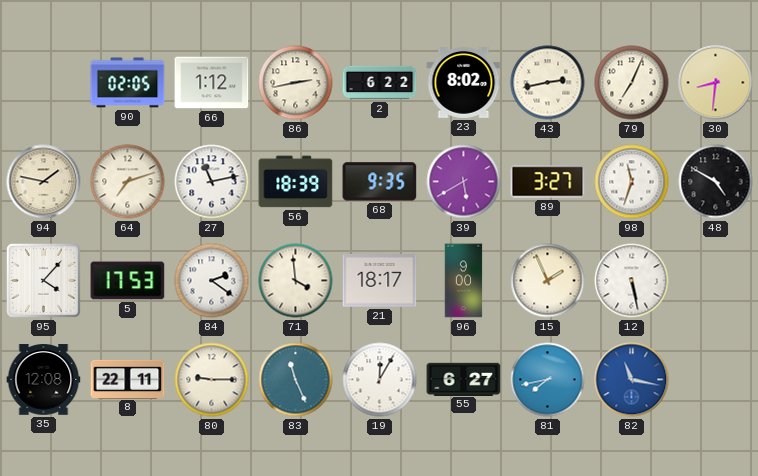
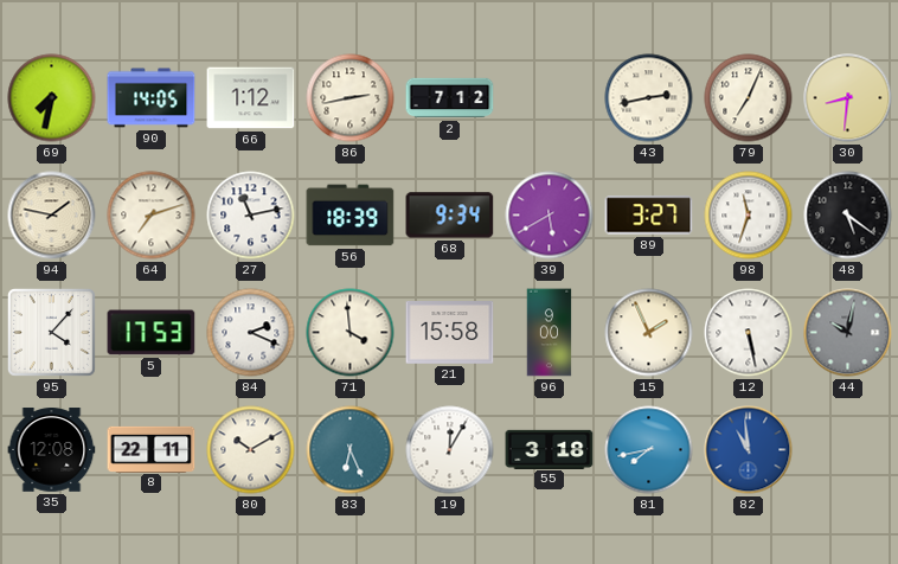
69: none -> 7:32
90: 02:05 -> 14:05
2: 6:22 -> 7:12
23: 8:02 -> none
68: 9:35 -> 9:34
48: 4:50 -> 5:21
84: 2:21 -> 2:19
21: 18:17 -> 15:58
44: none -> 10:02
80: 9:15 -> 10:10
83: 11:26 -> 6:26
55: 6:27 -> 3:18
82: 11:17 -> 10:59
